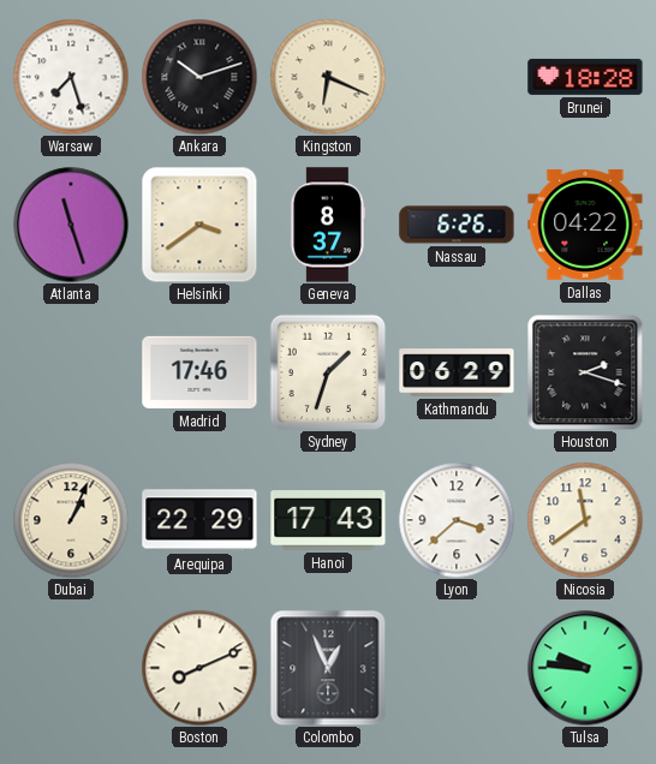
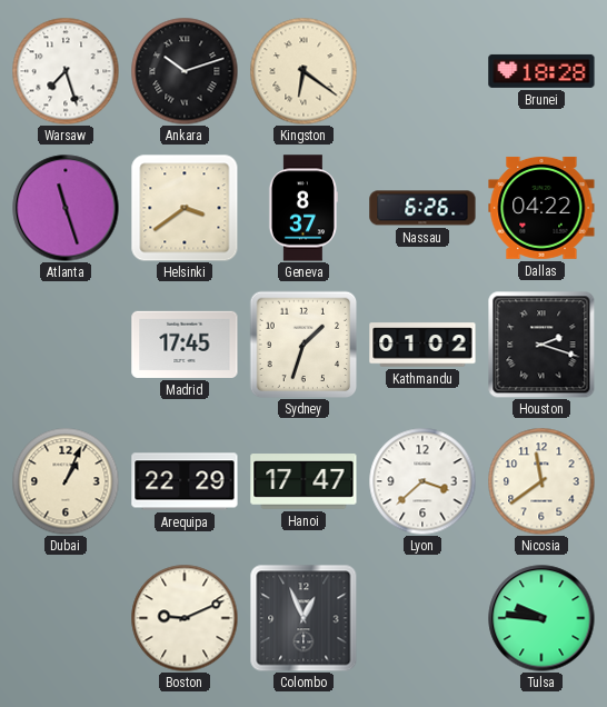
Kingston: 6:19 -> 6:21
Madrid: 17:46 -> 17:45
Kathmandu: 06:29 -> 01:02
Hanoi: 17:43 -> 17:47
Boston: 8:11 -> 9:11
